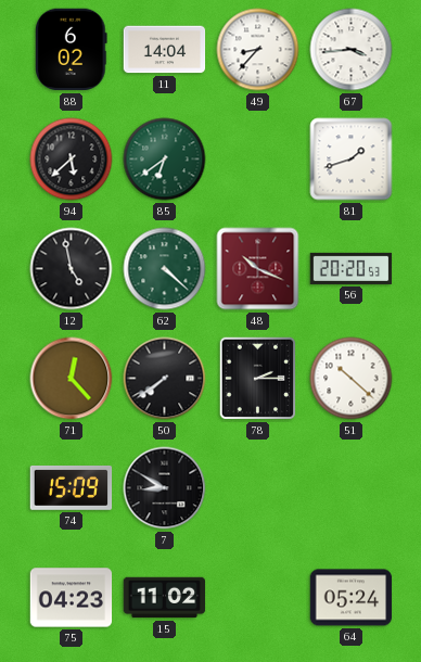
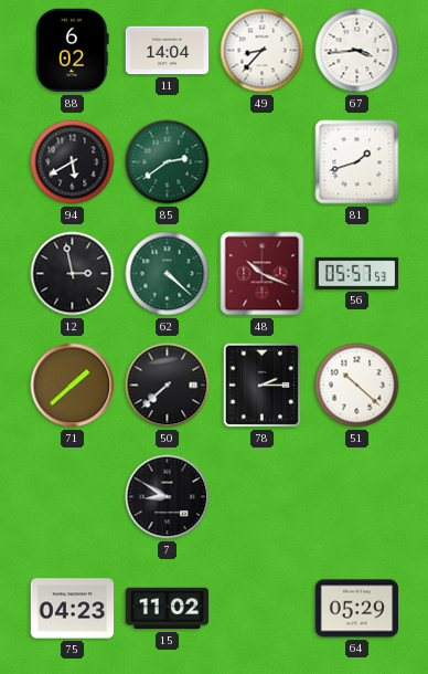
94: 5:38 -> 5:40
85: 6:39 -> 2:39
12: 4:58 -> 2:58
56: 20:20 -> 05:57
71: 12:23 -> 1:38
50: 7:39 -> 7:38
74: 15:09 -> none
64: 05:24 -> 05:29
